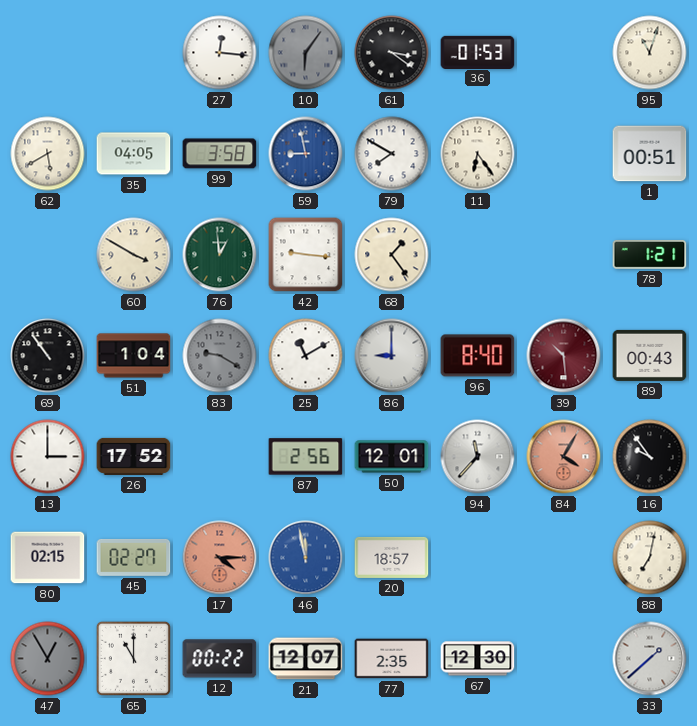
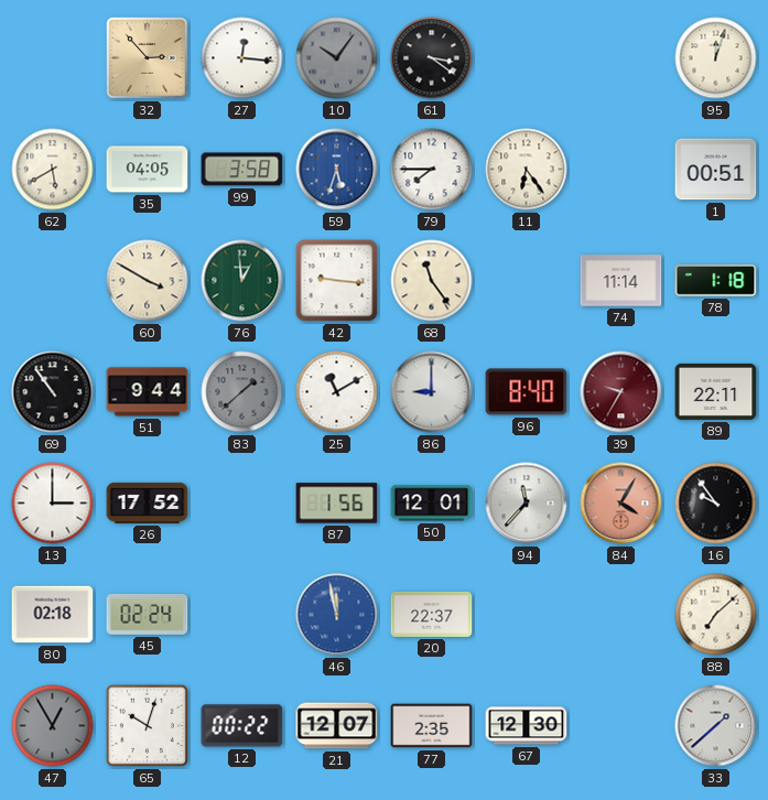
32: none -> 2:53
10: 6:06 -> 10:06
36: 01:53 -> none
95: 11:03 -> 12:03
59: 8:58 -> 5:33
79: 7:50 -> 7:45
68: 1:24 -> 11:24
74: none -> 11:14
78: 1:21 -> 1:18
51: 1:04 -> 9:44
83: 9:20 -> 1:38
39: 10:29 -> 9:35
89: 00:43 -> 22:11
87: 2:56 -> 1:56
80: 02:15 -> 02:18
45: 02:27 -> 02:24
17: 4:15 -> none
20: 18:57 -> 22:37
88: 7:02 -> 7:08
65: 11:00 -> 10:03
